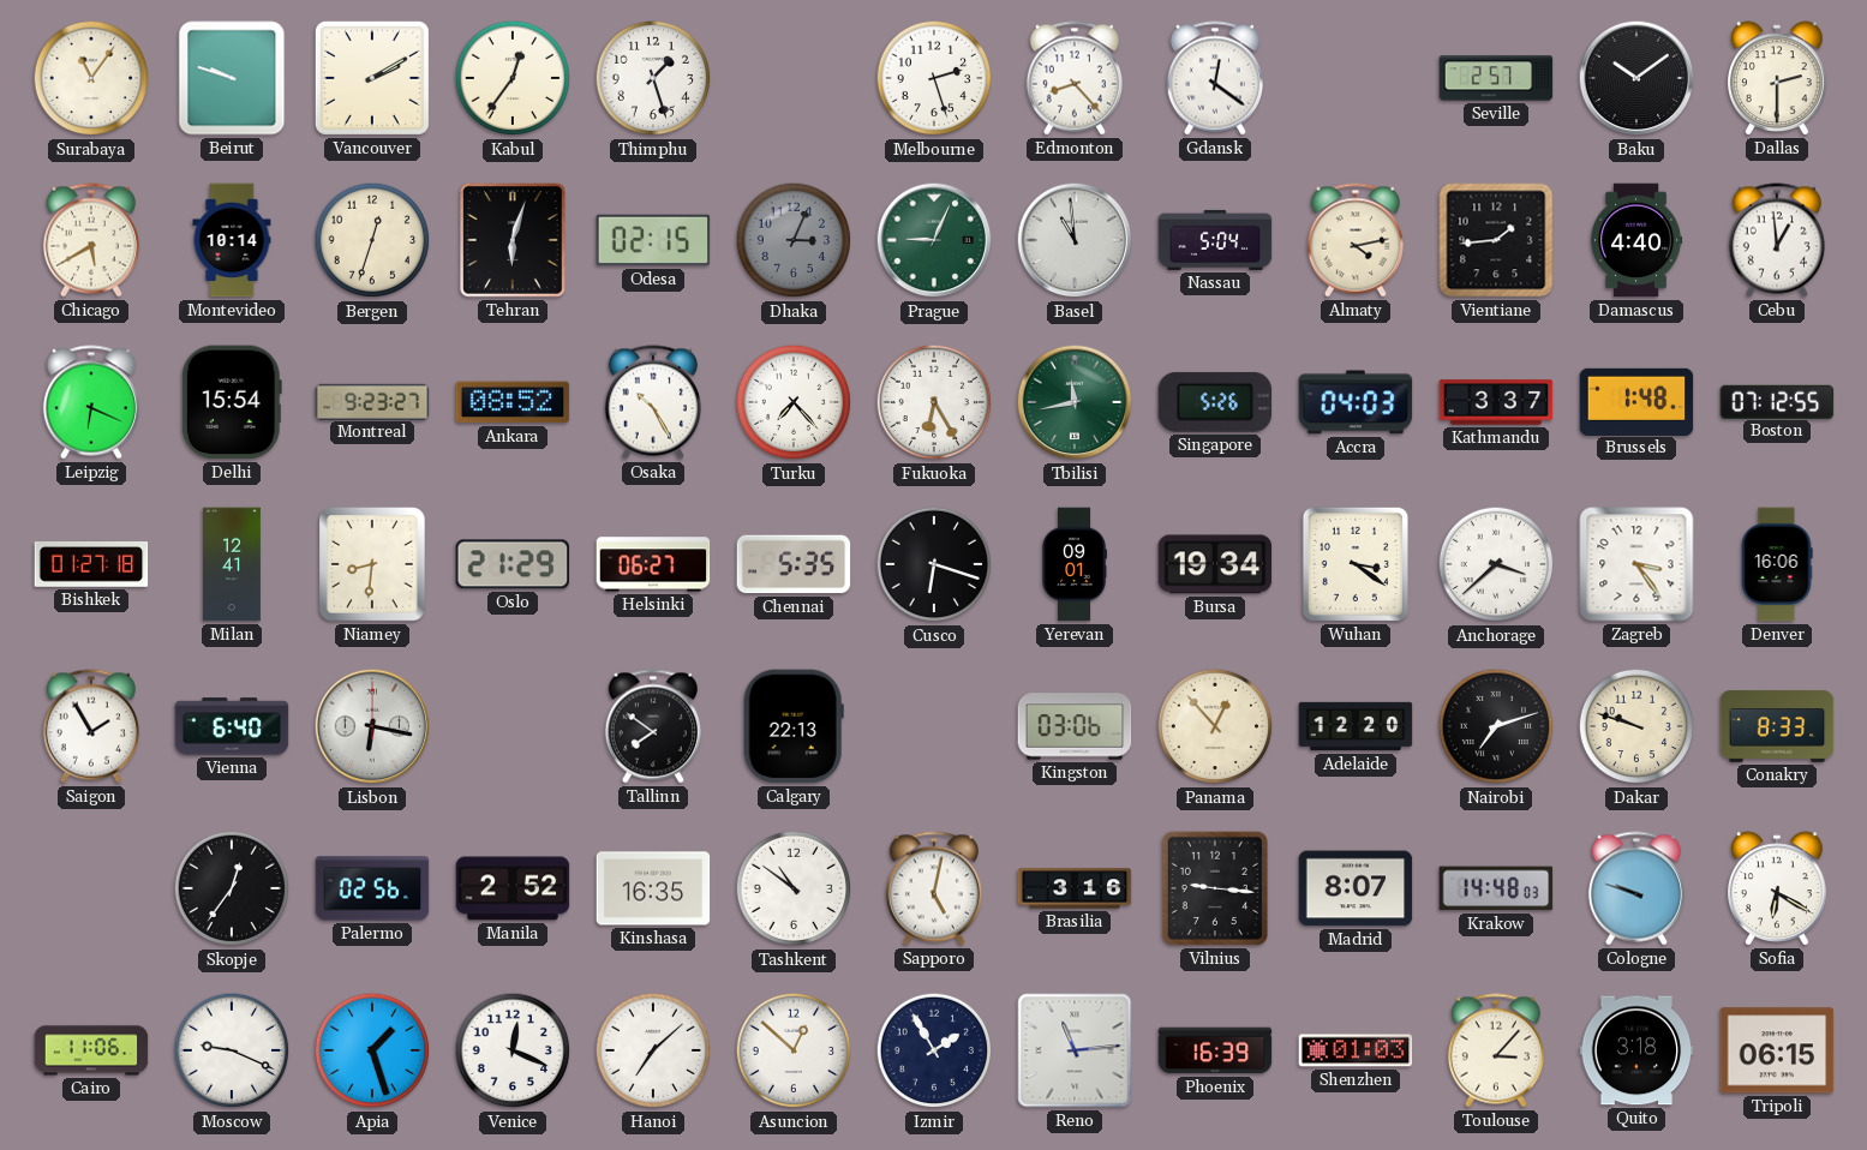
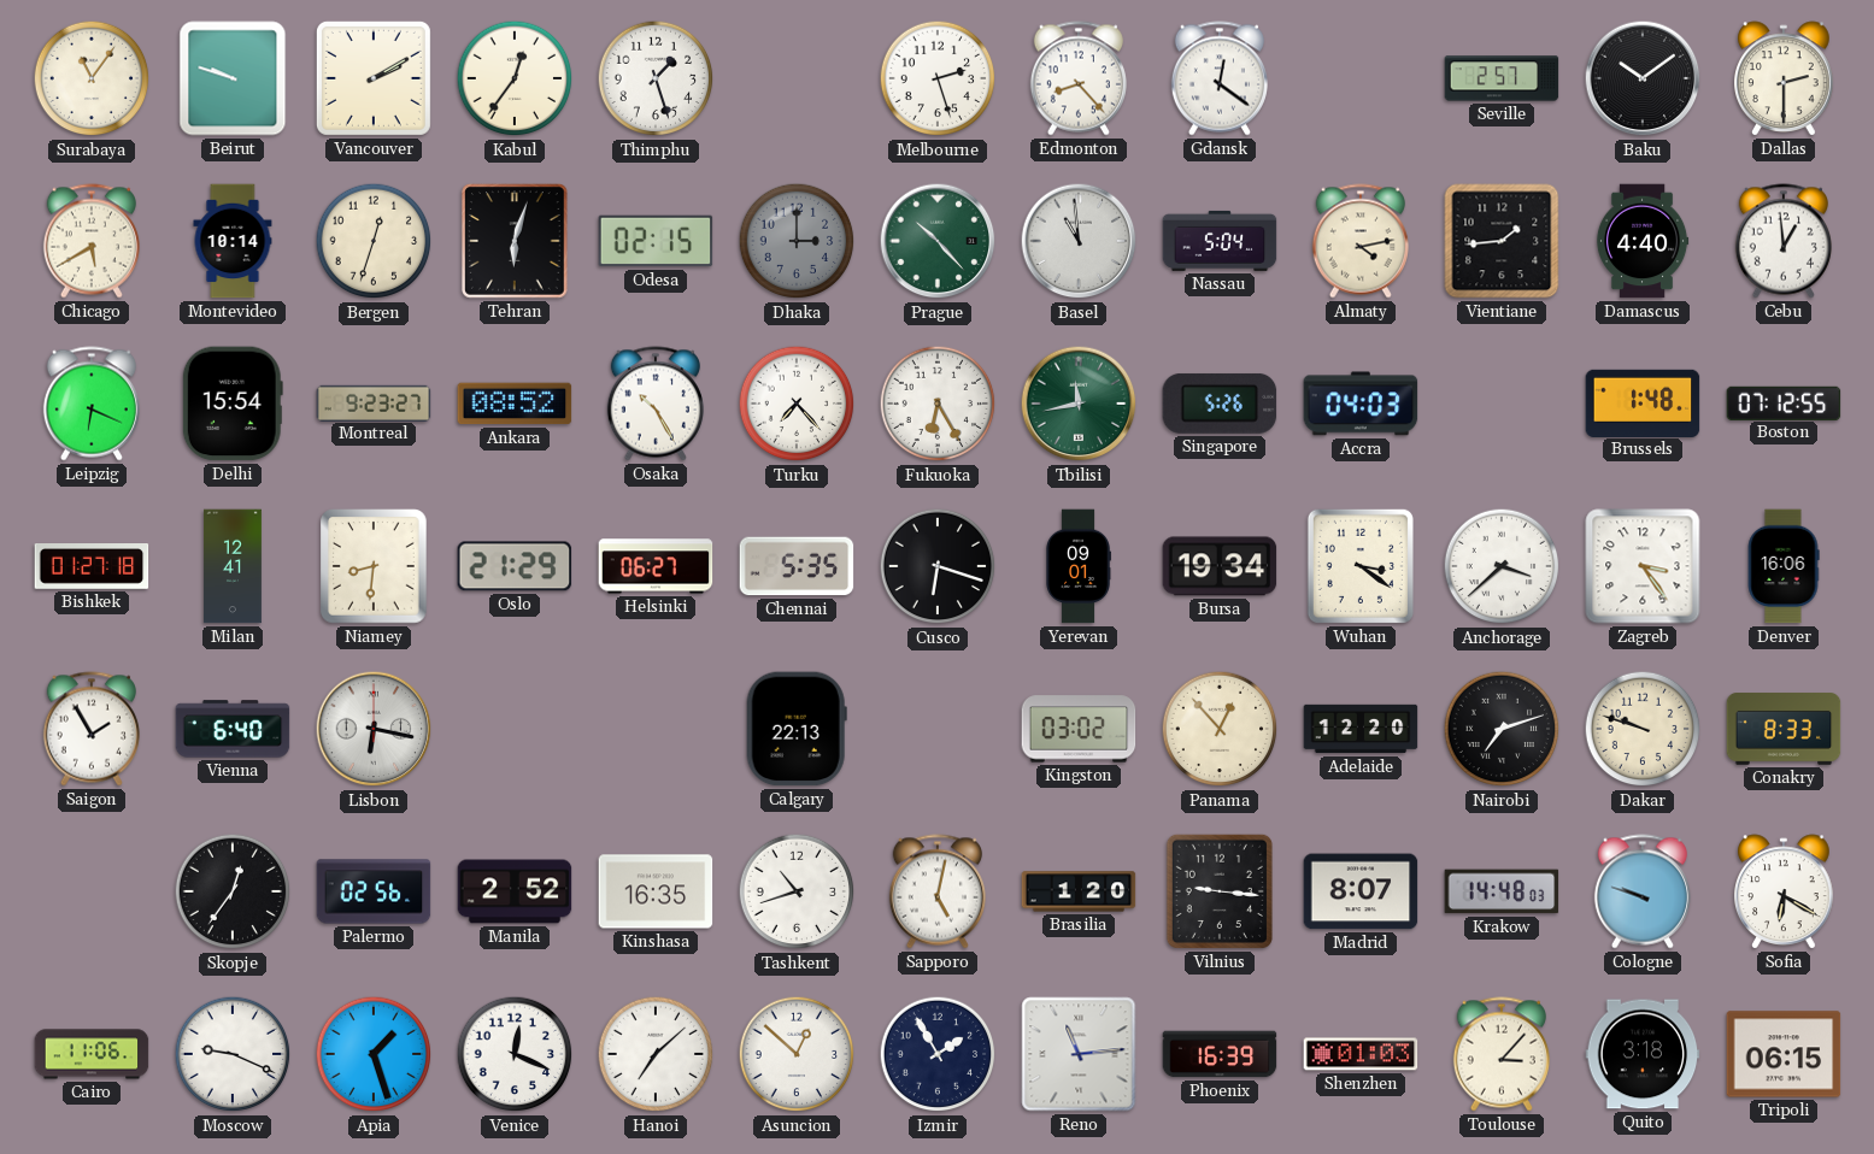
Dhaka: 3:04 -> 3:00
Prague: 9:04 -> 10:23
Kathmandu: 3:37 -> none
Tallinn: 7:51 -> none
Kingston: 03:06 -> 03:02
Tashkent: 10:51 -> 10:42
Brasilia: 3:16 -> 1:20
